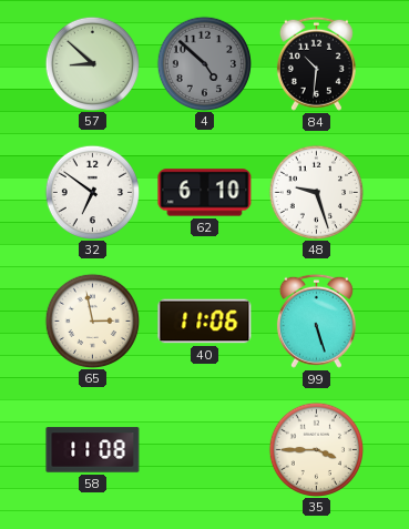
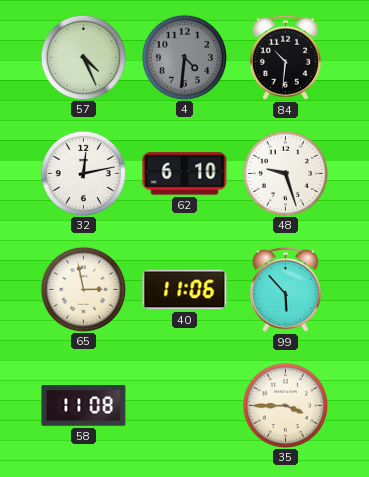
57: 8:52 -> 4:26
4: 4:52 -> 4:31
32: 6:51 -> 12:13
99: 5:27 -> 5:53
